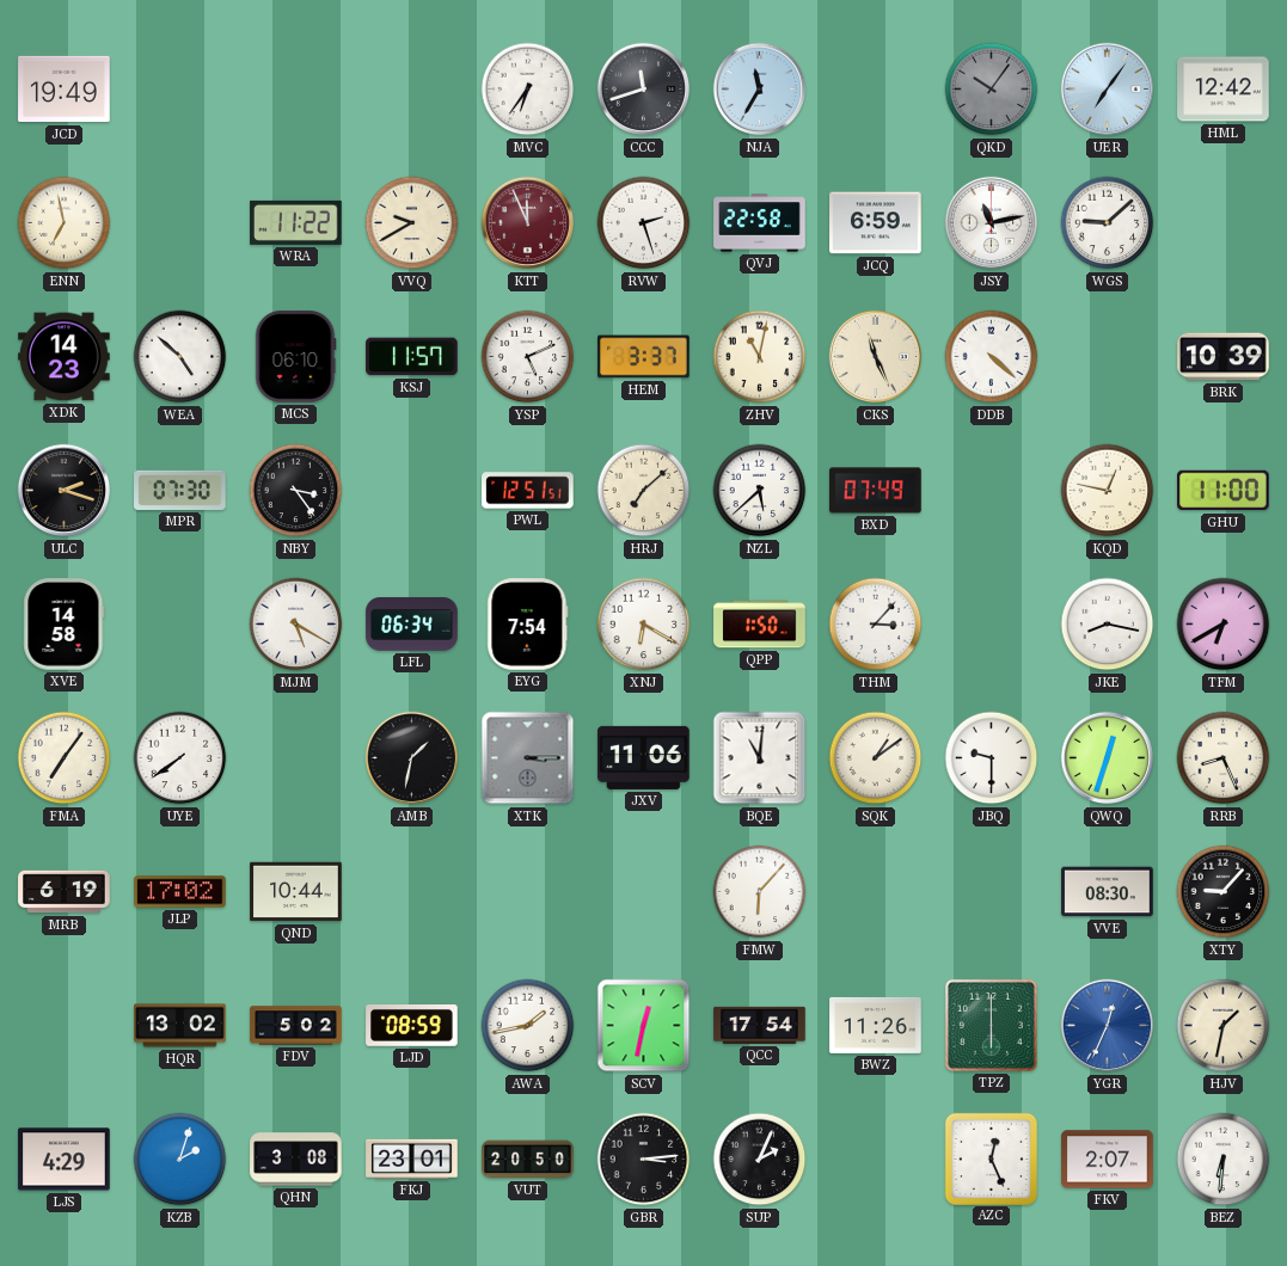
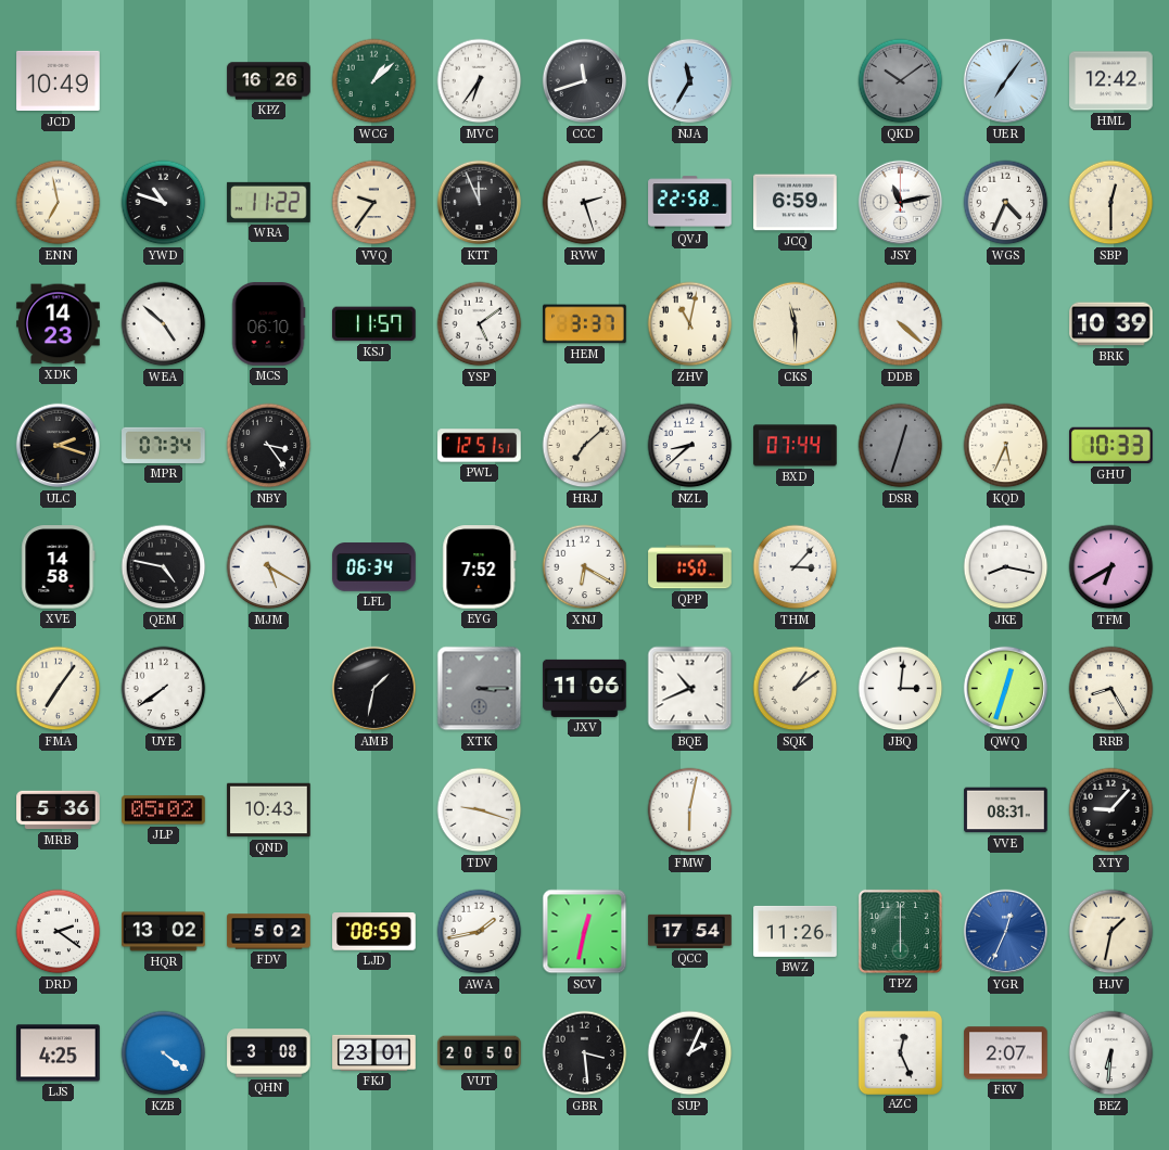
JCD: 19:49 -> 10:49
KPZ: none -> 16:26
WCG: none -> 1:08
QKD: 10:06 -> 10:09
YWD: none -> 10:48
VVQ: 9:40 -> 9:36
KTT dial: burgundy -> black
WGS: 9:08 -> 4:34
SBP: none -> 12:30
YSP: 5:11 -> 5:09
CKS: 11:26 -> 11:30
MPR: 07:30 -> 07:34
NZL: 5:38 -> 8:38
BXD: 07:49 -> 07:44
DSR: none -> 12:33
KQD: 12:47 -> 5:34
GHU: 11:00 -> 10:33
QEM: none -> 4:47
EYG: 7:54 -> 7:52
BQE: 11:01 -> 10:41
JBQ: 9:30 -> 3:01
RRB: 8:26 -> 8:25
MRB: 6:19 -> 5:36
JLP: 17:02 -> 05:02
QND: 10:44 -> 10:43
TDV: none -> 9:18
FMW: 6:07 -> 6:02
VVE: 08:30 -> 08:31
DRD: none -> 2:21
LJS: 4:29 -> 4:25
KZB: 2:03 -> 4:21
GBR: 3:14 -> 3:29
